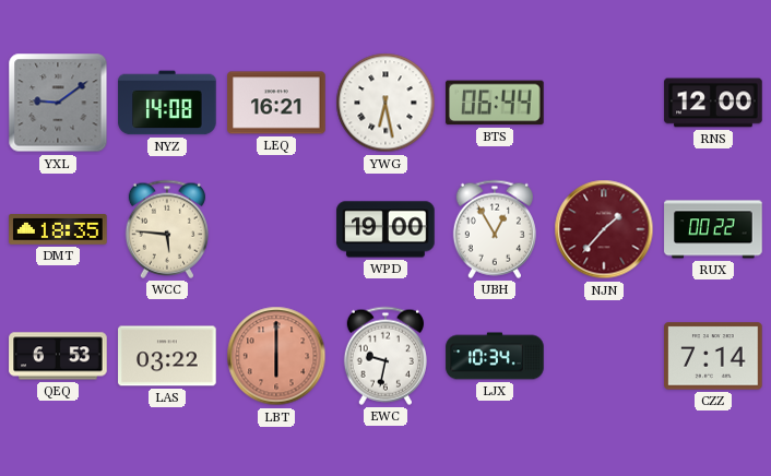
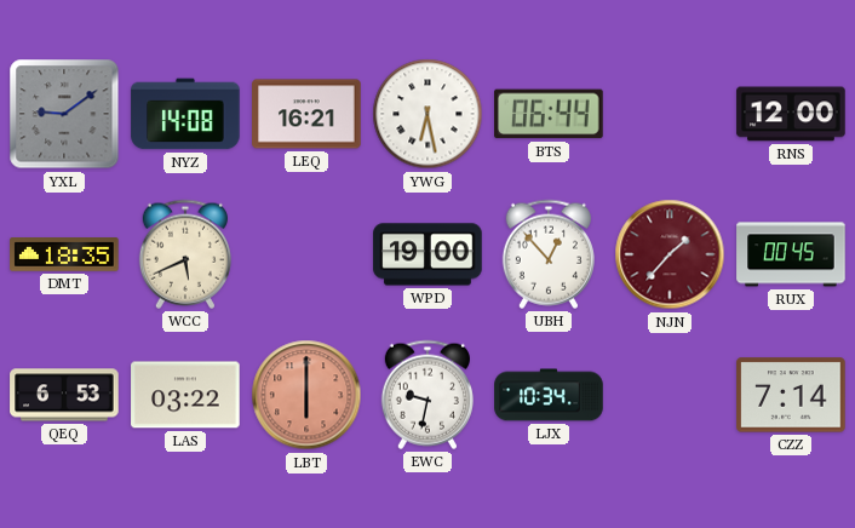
WCC: 5:46 -> 5:41
UBH: 12:55 -> 12:53
RUX: 00:22 -> 00:45
